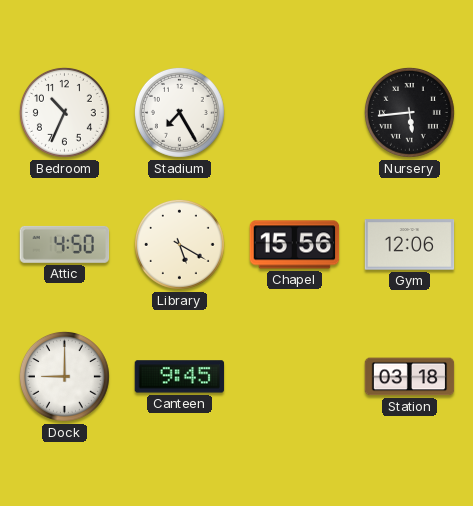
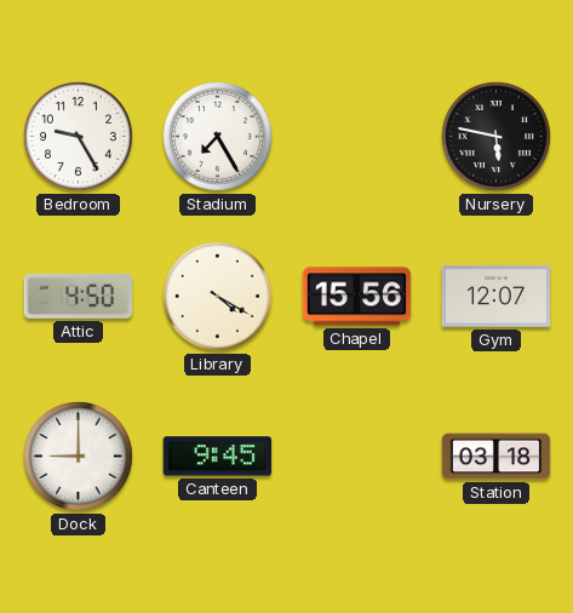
Bedroom: 10:34 -> 9:25
Nursery: 5:44 -> 5:47
Library: 5:20 -> 4:20
Gym: 12:06 -> 12:07
